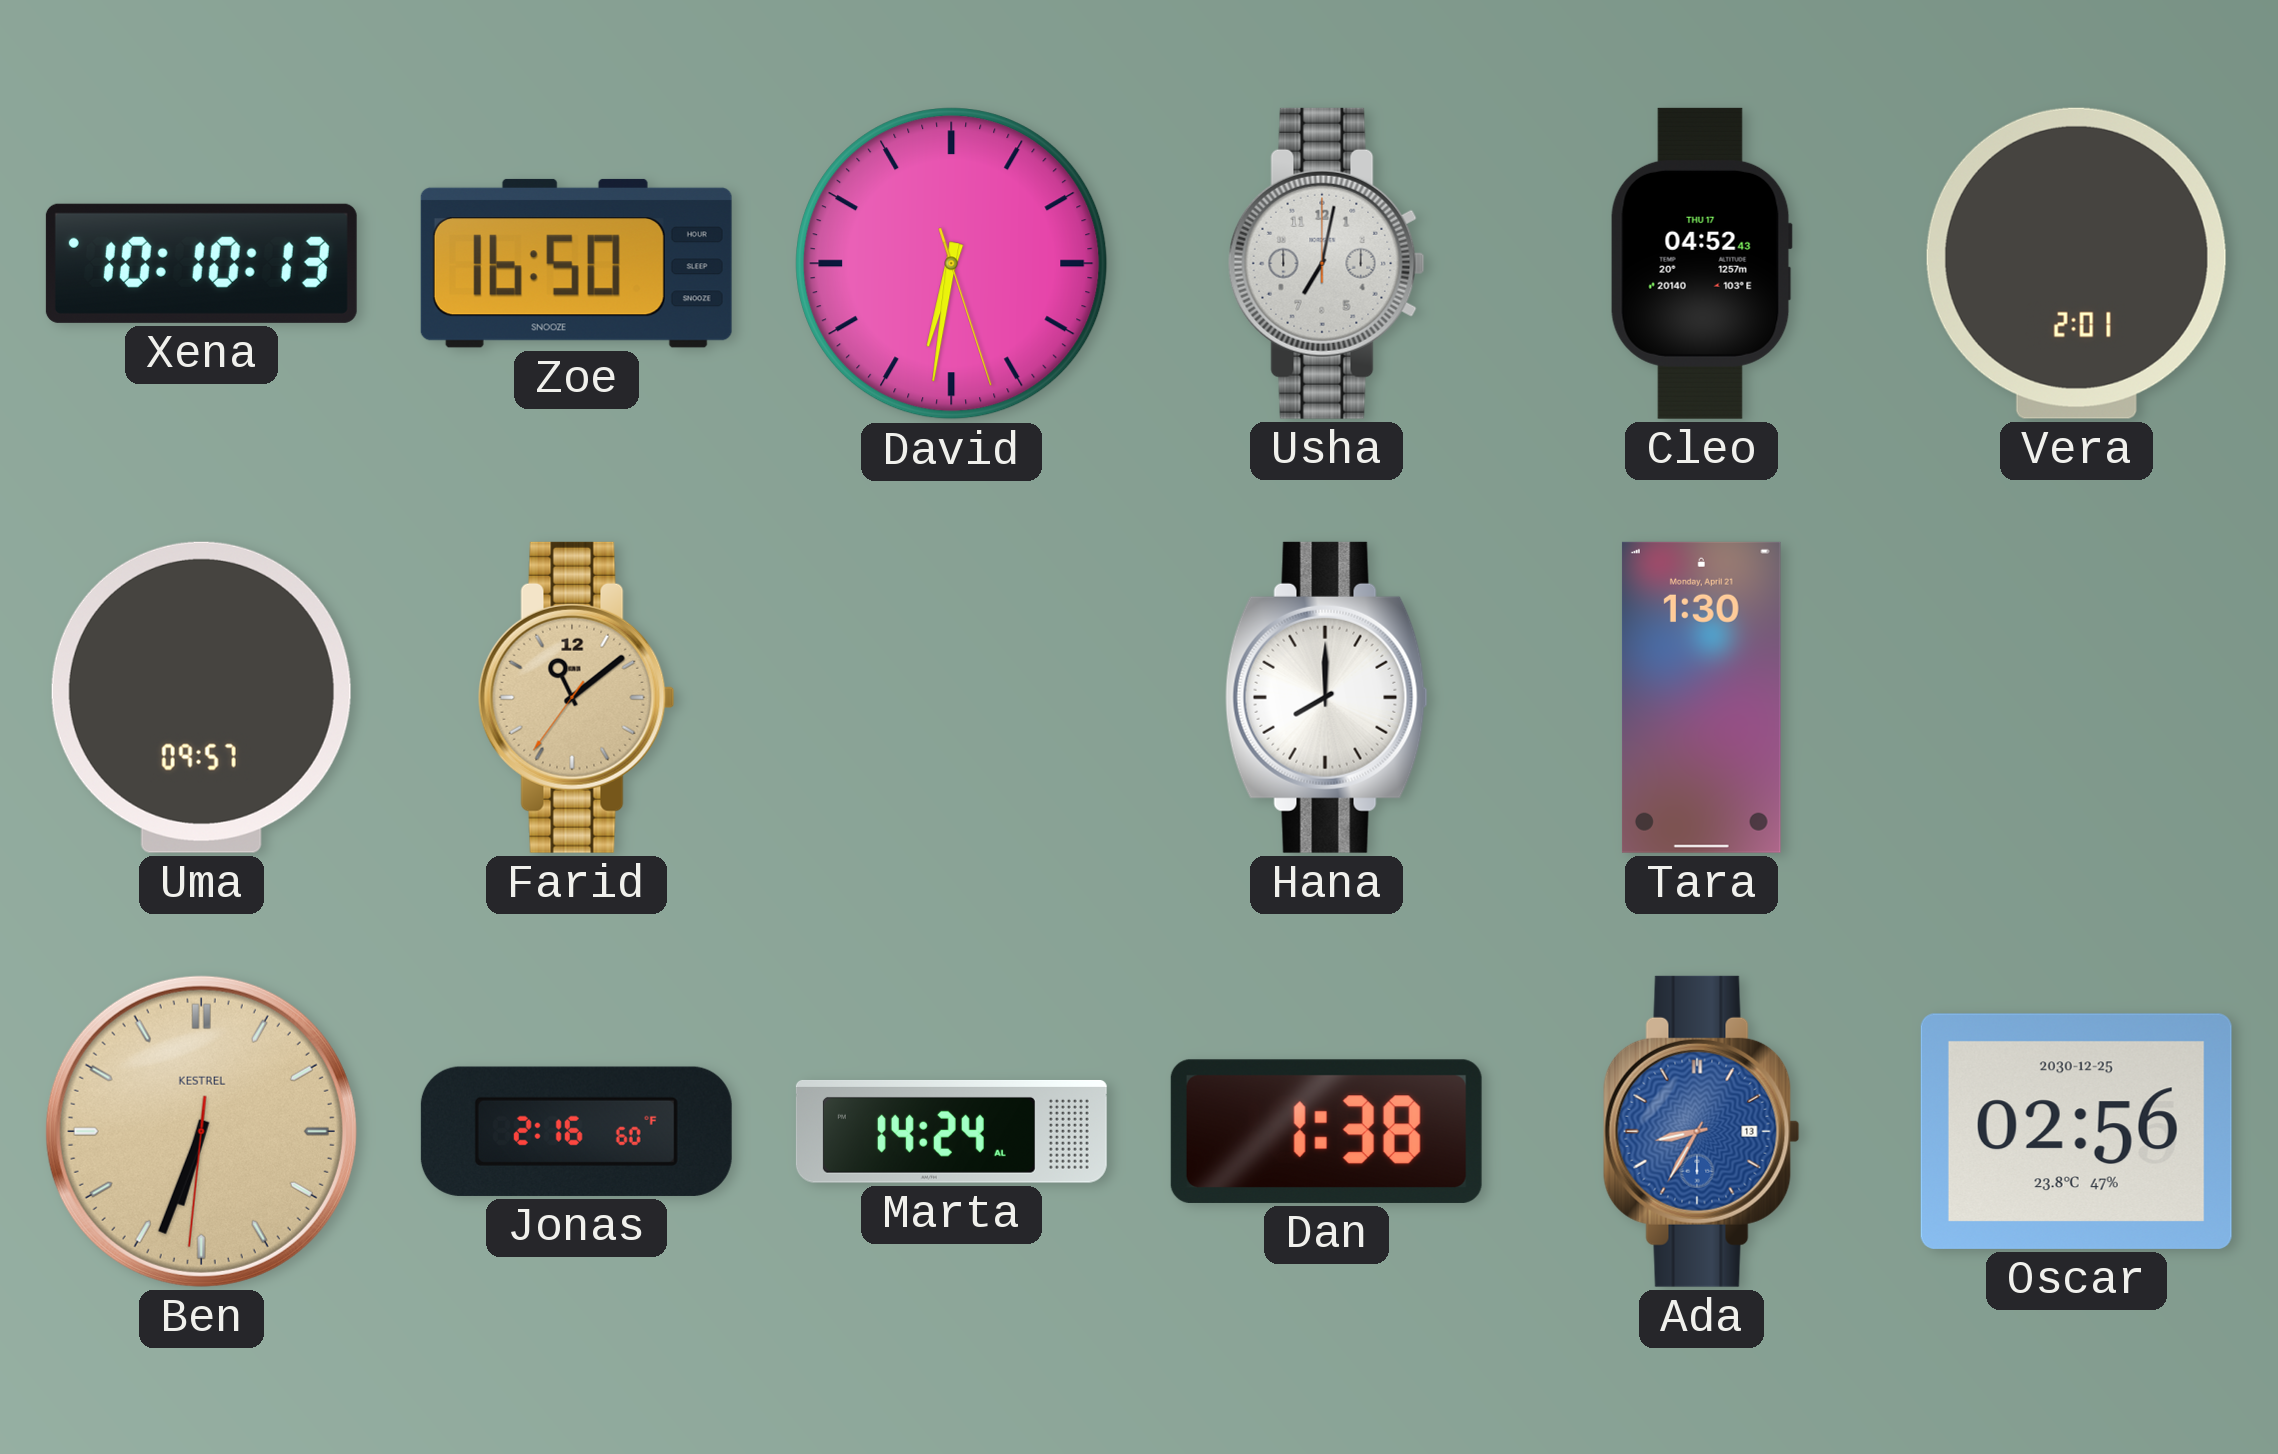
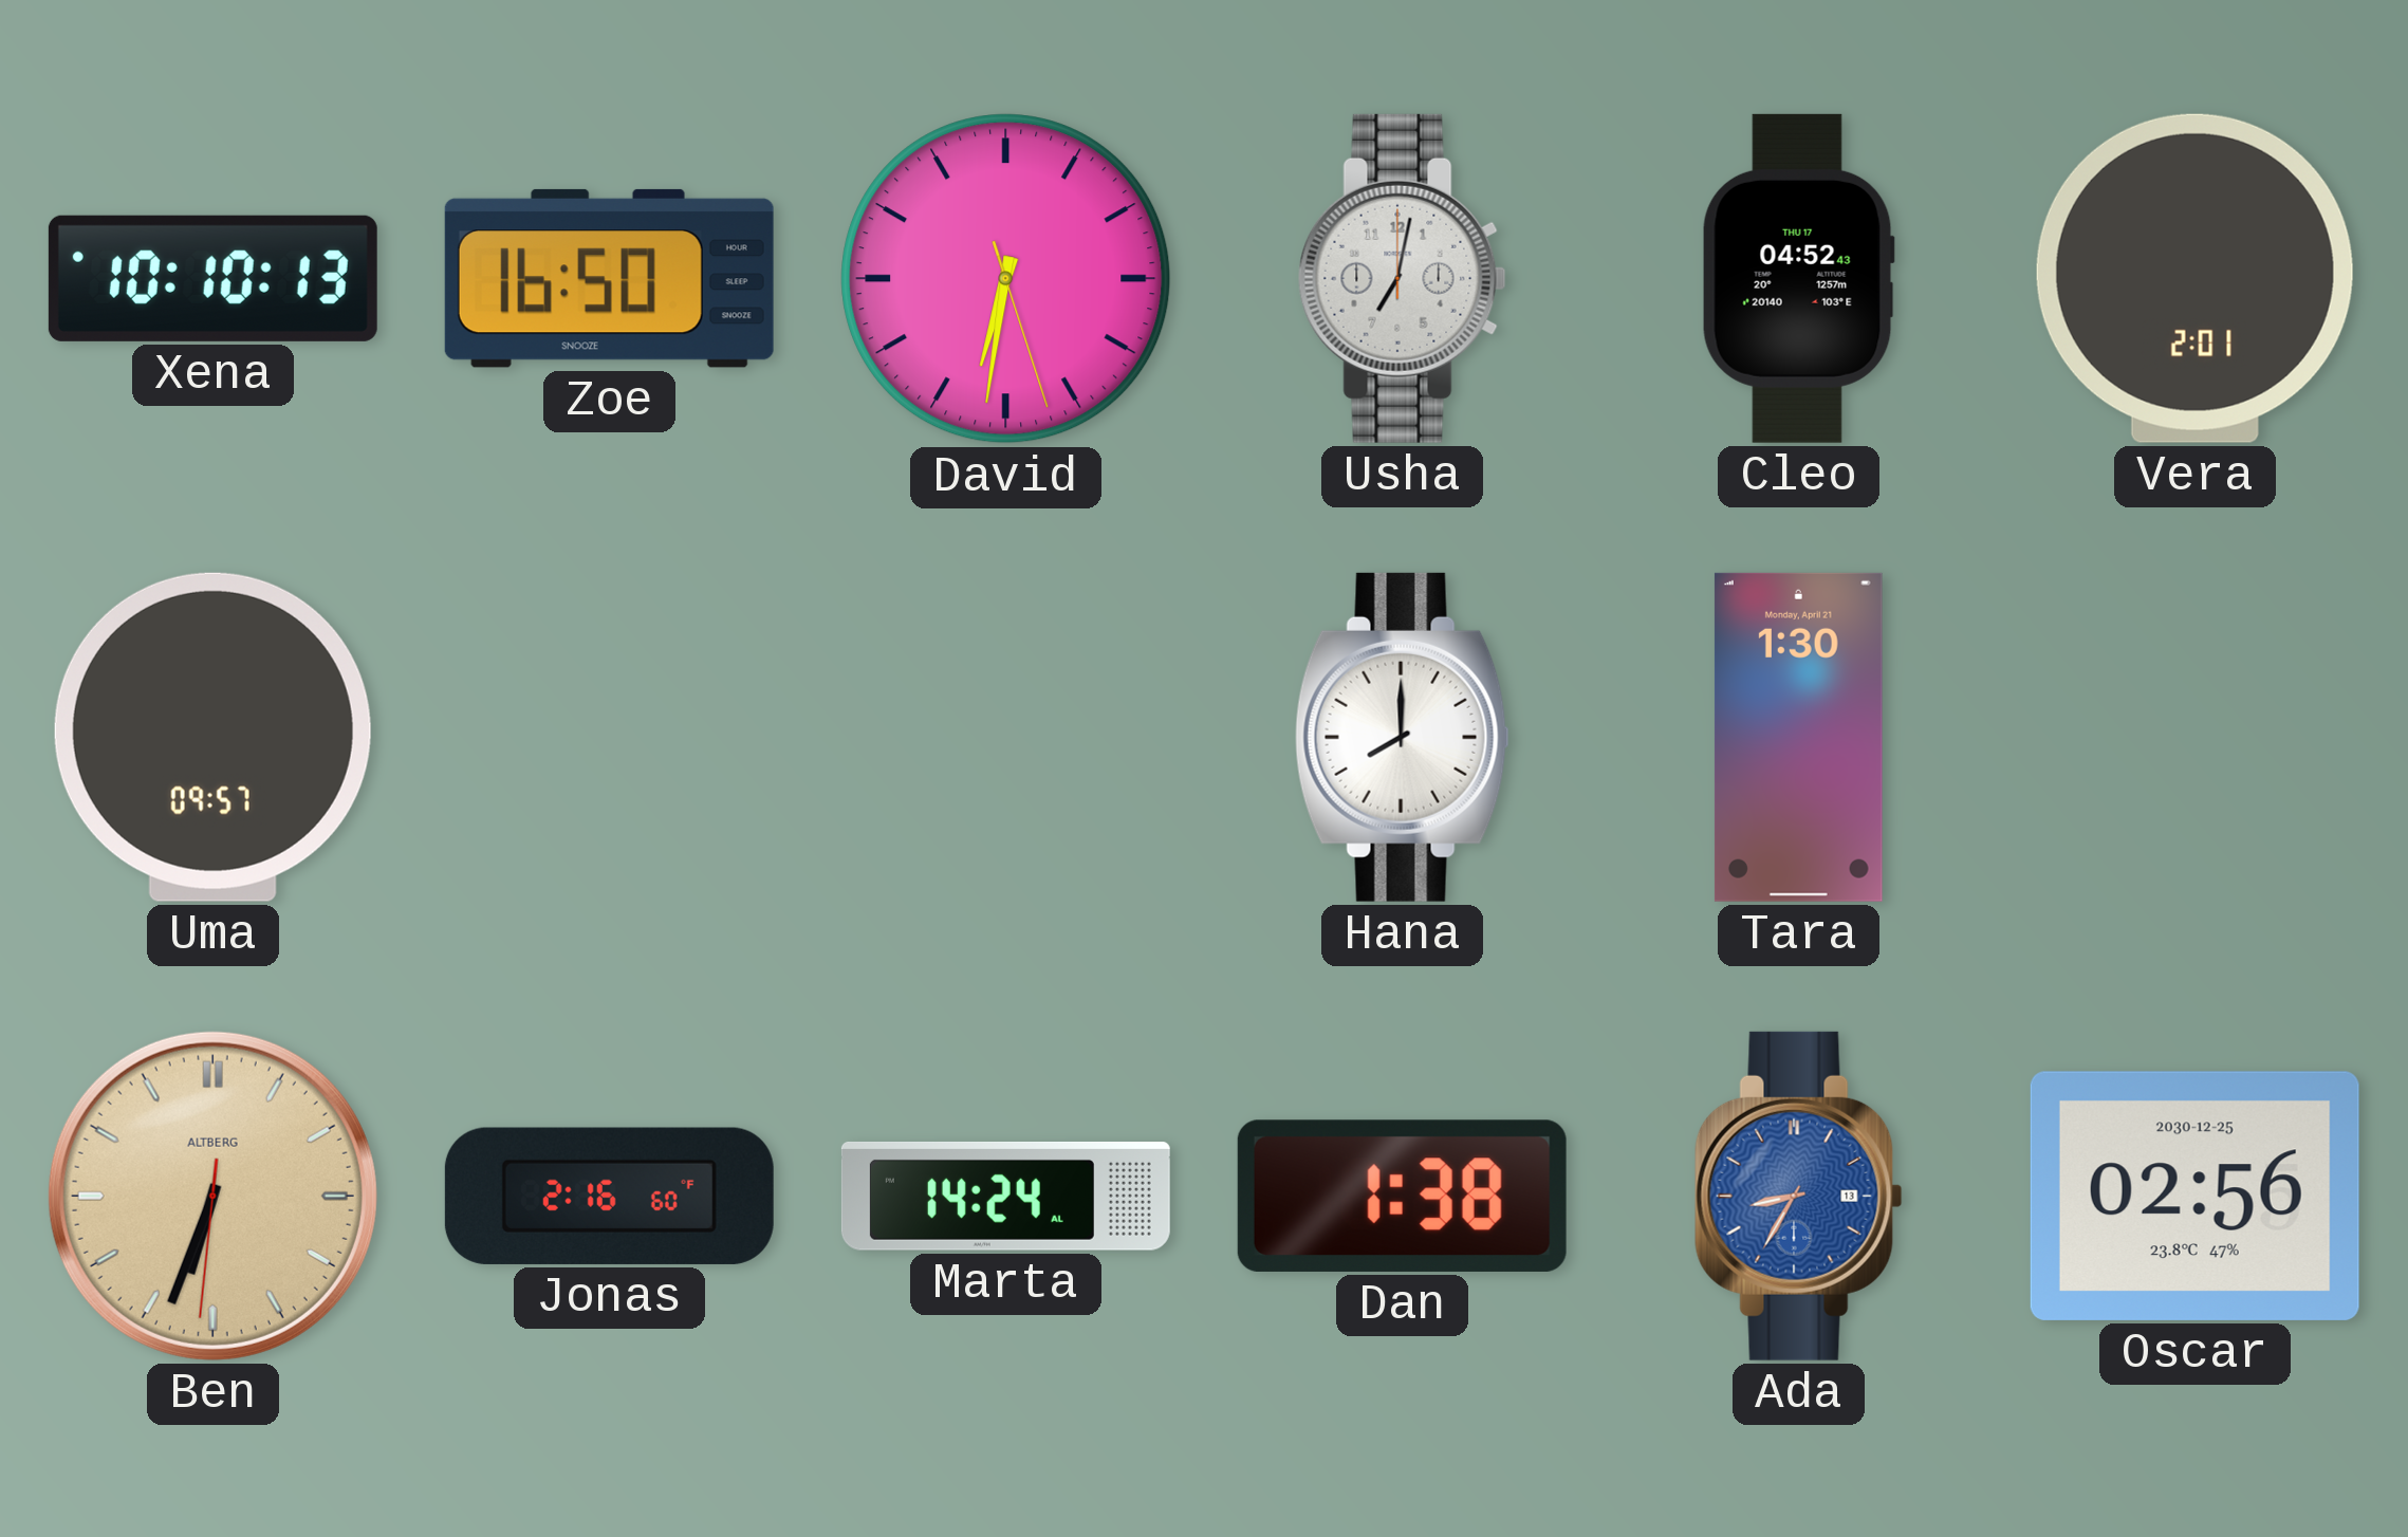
Farid: 11:08 -> none
Ben brand: KESTREL -> ALTBERG
